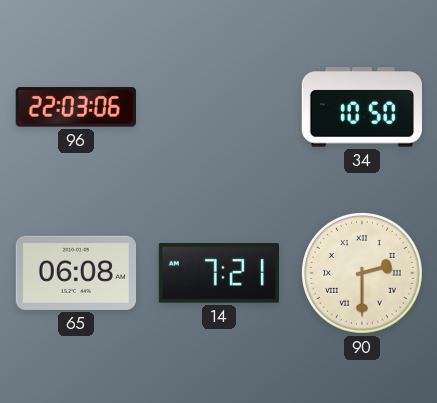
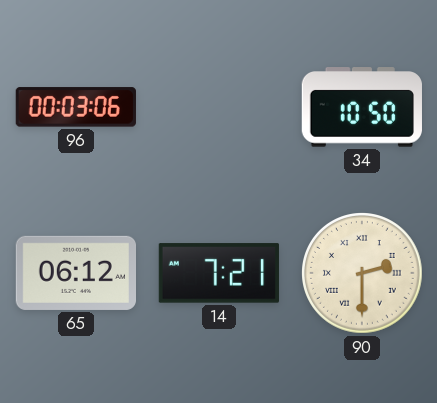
96: 22:03 -> 00:03
65: 06:08 -> 06:12
